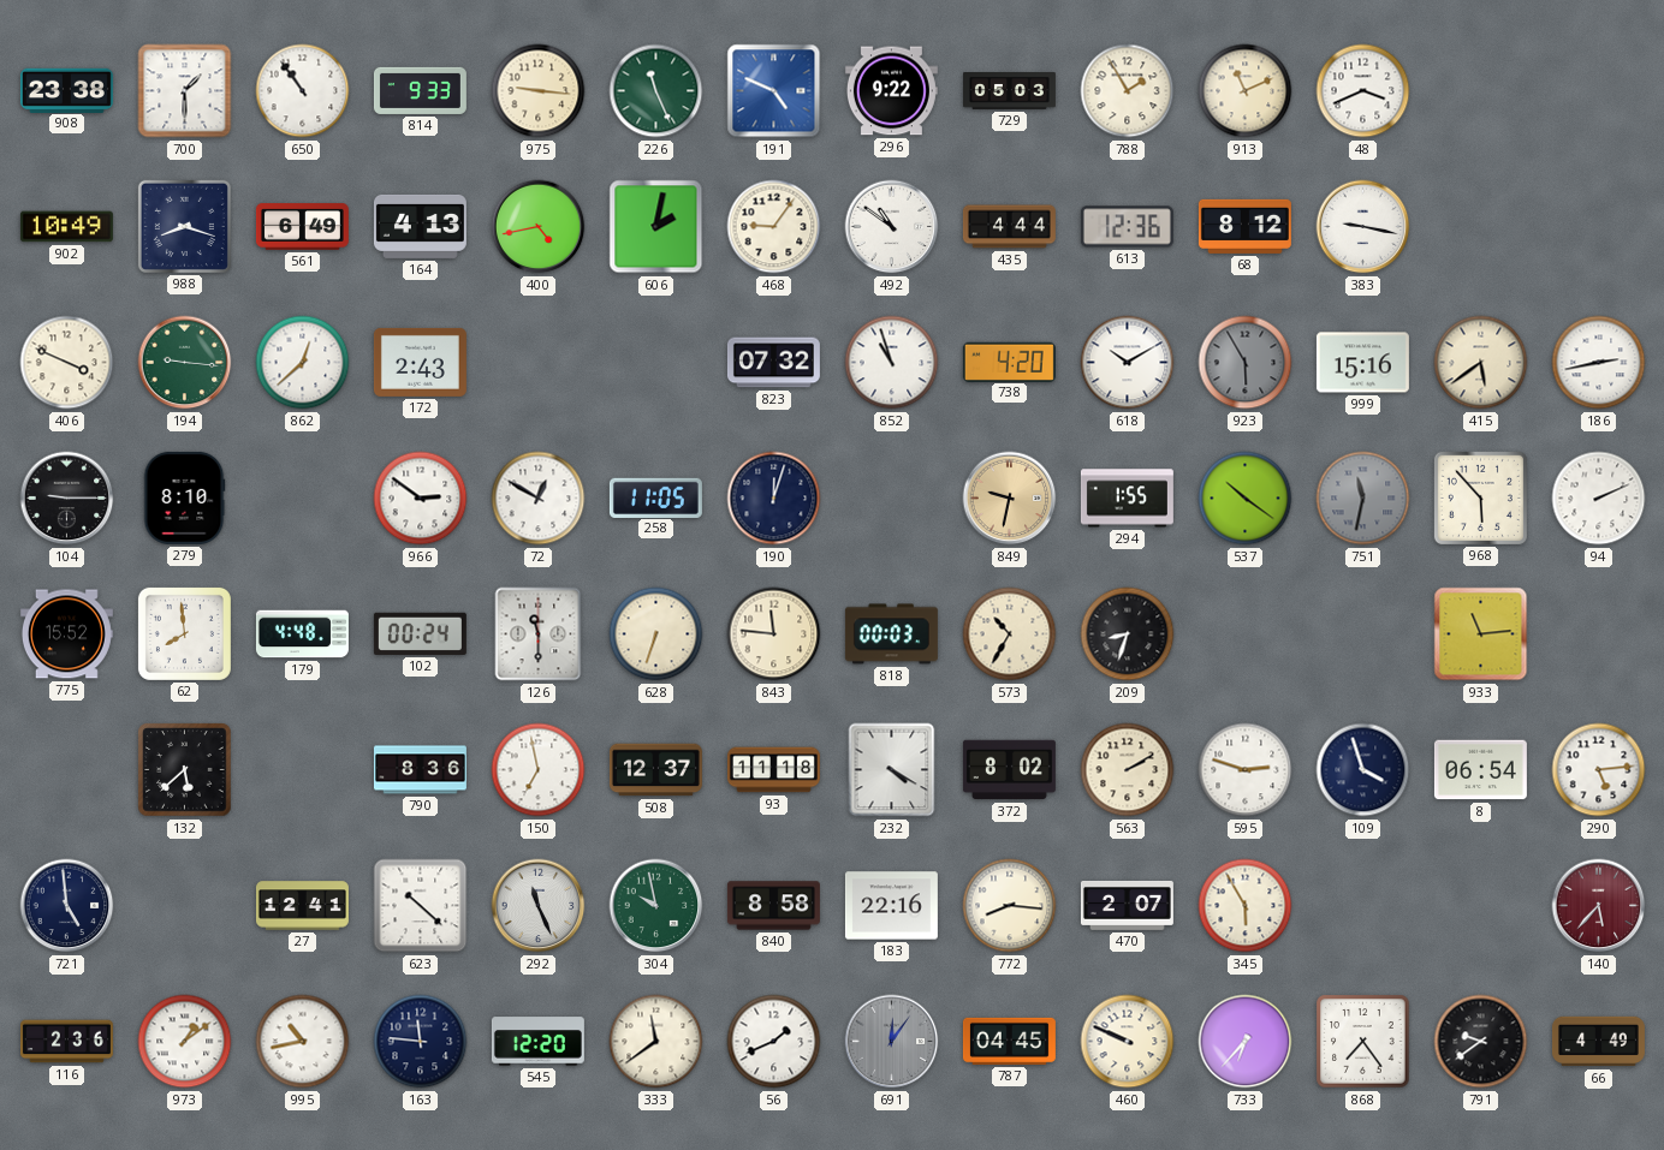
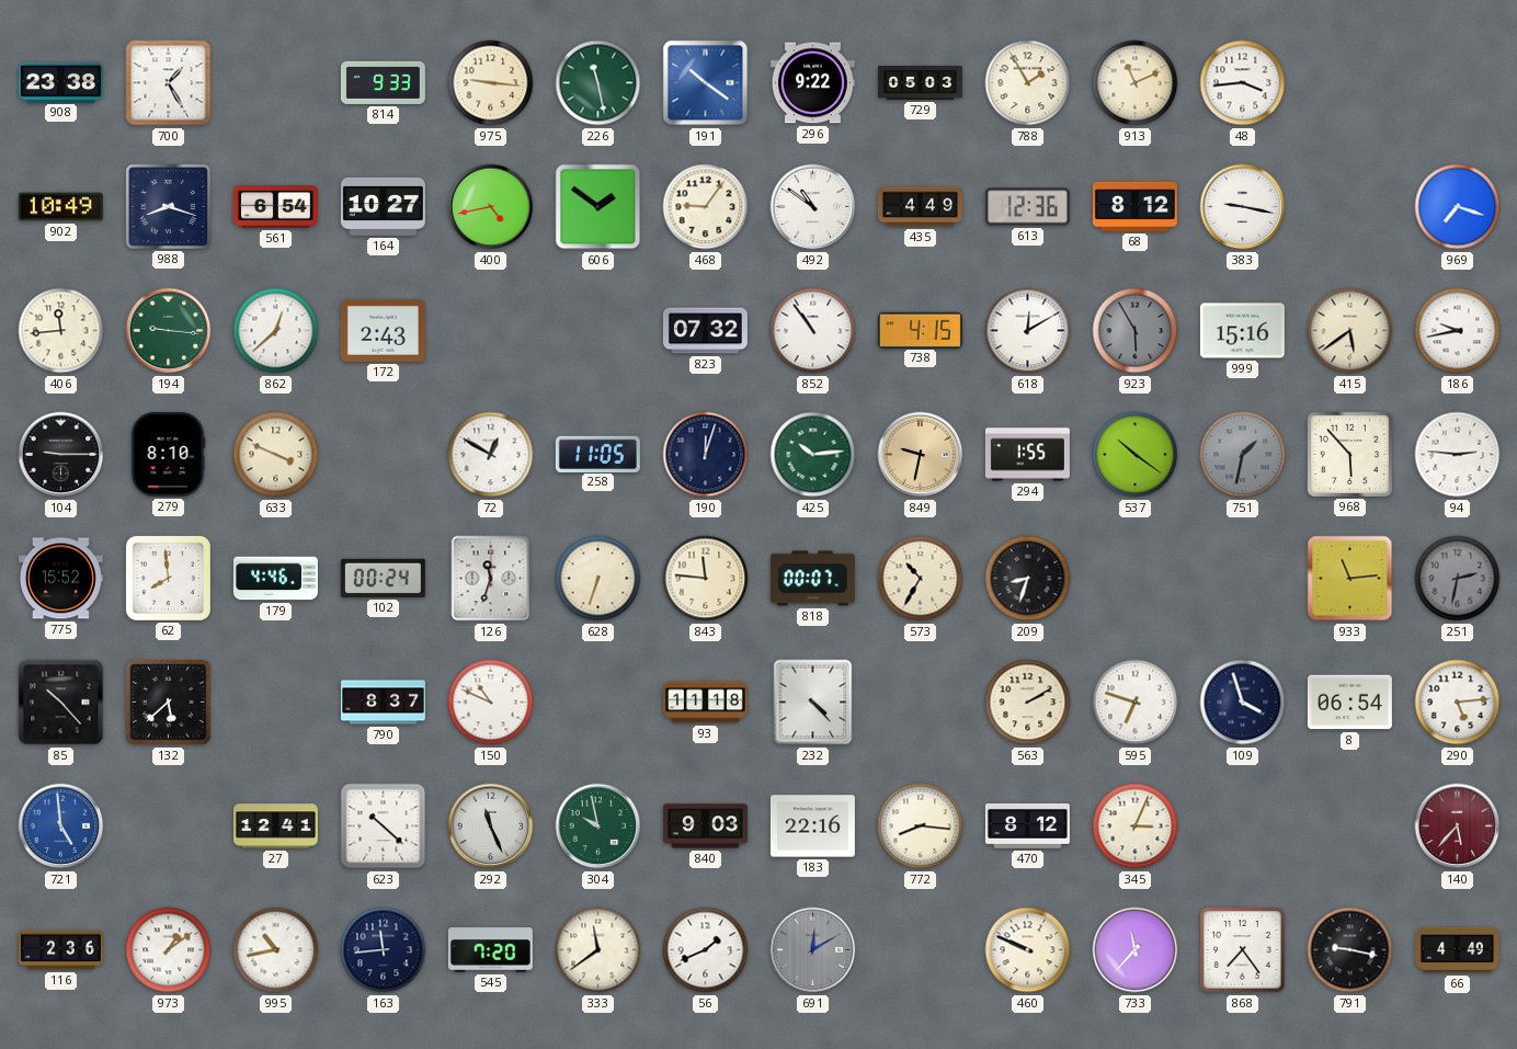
700: 1:30 -> 1:25
650: 10:54 -> none
226: 11:26 -> 11:28
191: 4:49 -> 10:21
48: 3:41 -> 3:44
561: 6:49 -> 6:54
164: 4:13 -> 10:27
606: 2:02 -> 1:51
435: 4:44 -> 4:49
969: none -> 7:18
406: 3:49 -> 11:44
852: 10:57 -> 10:54
738: 4:20 -> 4:15
618: 10:10 -> 12:10
186: 2:43 -> 9:43
633: none -> 3:49
966: 2:51 -> none
425: none -> 10:14
751: 11:32 -> 1:32
94: 2:11 -> 2:46
179: 4:48 -> 4:46
126: 11:30 -> 11:33
818: 00:03 -> 00:07
251: none -> 2:32
85: none -> 10:23
790: 8:36 -> 8:37
150: 6:58 -> 10:49
508: 12:37 -> none
232: 4:20 -> 4:23
372: 8:02 -> none
595: 2:48 -> 6:48
721 dial: navy -> blue
840: 8:58 -> 9:03
470: 2:07 -> 8:12
345: 5:55 -> 3:04
163: 11:46 -> 11:44
545: 12:20 -> 7:20
691: 12:06 -> 12:10
787: 04:45 -> none
733: 6:37 -> 11:37
791: 9:39 -> 9:17
